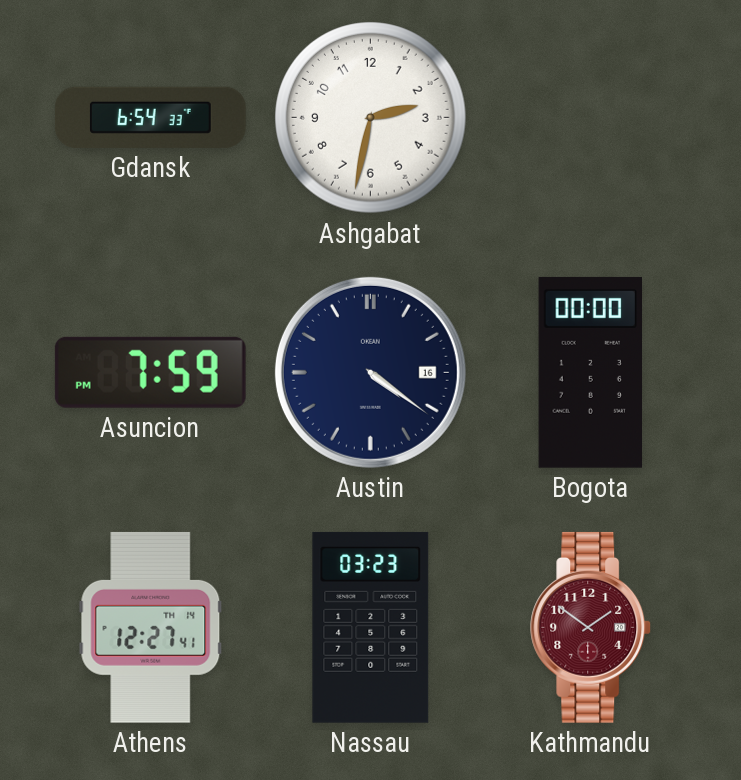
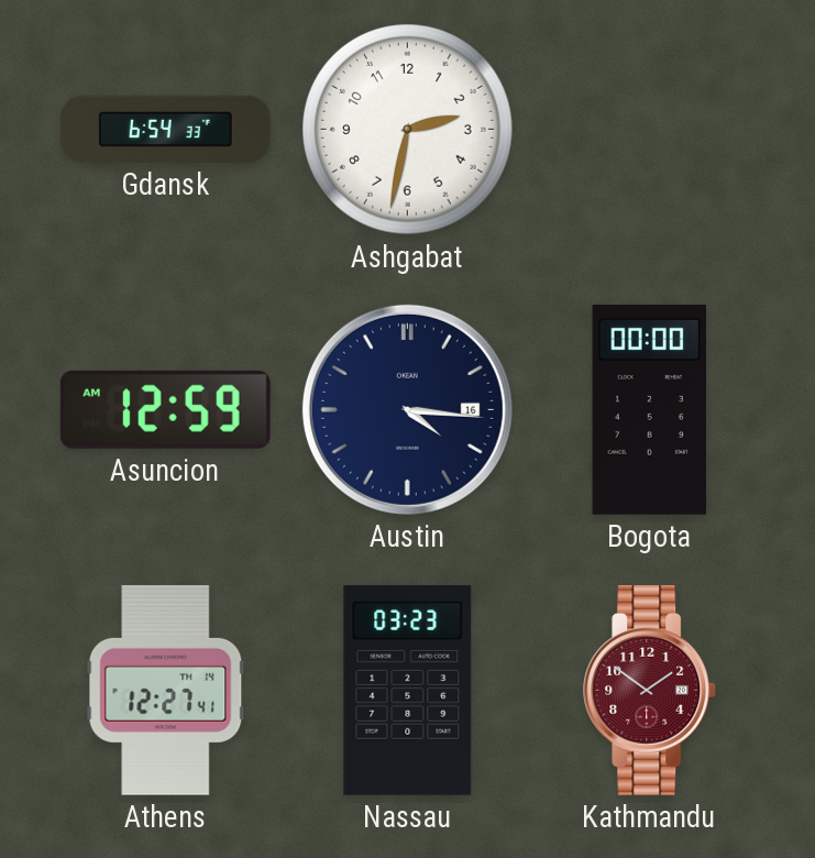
Asuncion: 7:59 -> 12:59
Austin: 4:21 -> 4:16
